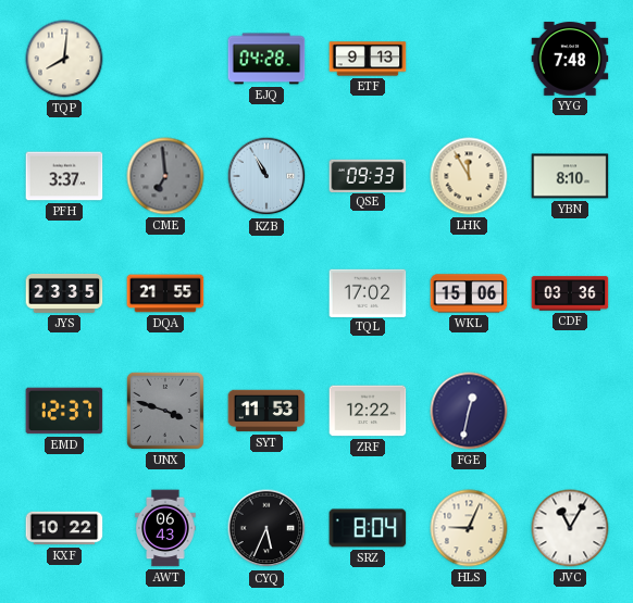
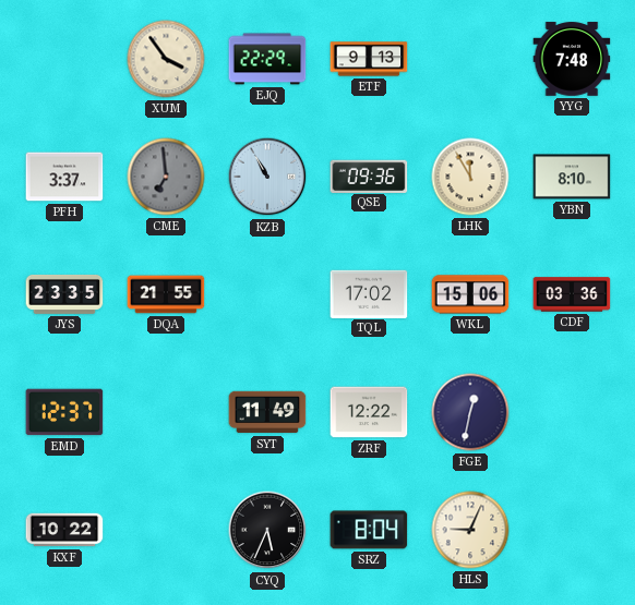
TQP: 8:01 -> none
XUM: none -> 3:54
EJQ: 04:28 -> 22:29
QSE: 09:33 -> 09:36
UNX: 3:48 -> none
SYT: 11:53 -> 11:49
AWT: 06:43 -> none
JVC: 11:05 -> none
